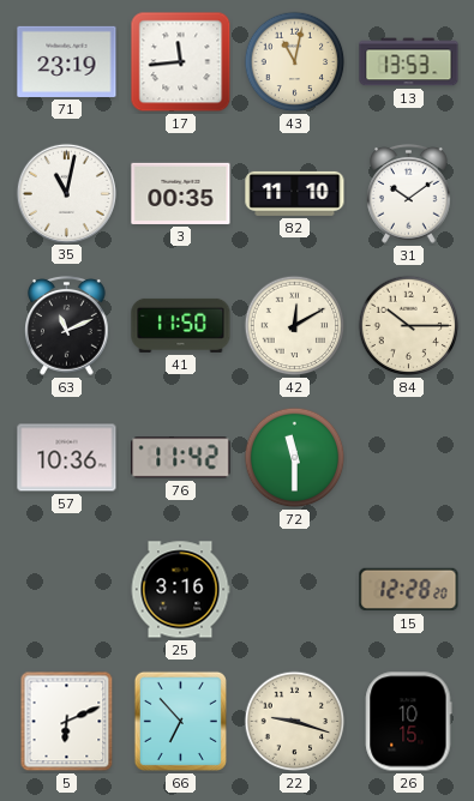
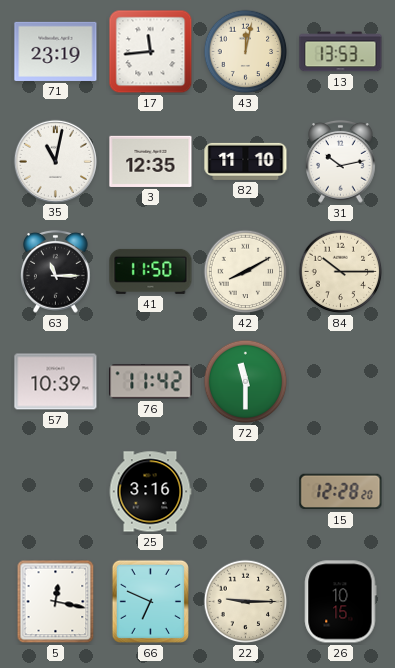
43: 11:02 -> 12:02
3: 00:35 -> 12:35
31: 10:09 -> 10:13
63: 11:11 -> 11:15
42: 12:10 -> 8:10
57: 10:36 -> 10:39
5: 6:11 -> 12:17
66: 6:53 -> 6:49
22: 9:18 -> 9:15
